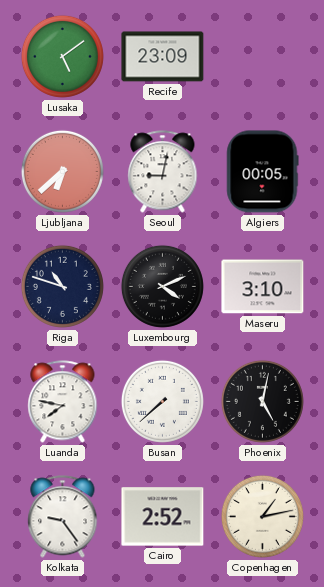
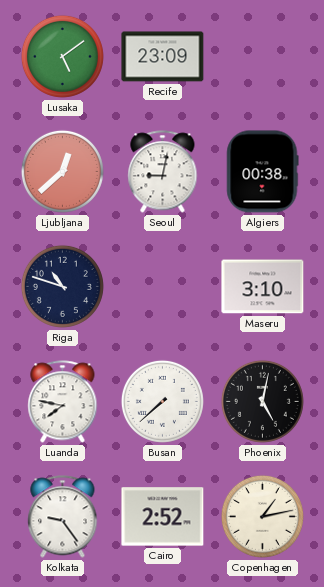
Ljubljana: 6:38 -> 12:38
Algiers: 00:05 -> 00:38
Luxembourg: 4:11 -> none
